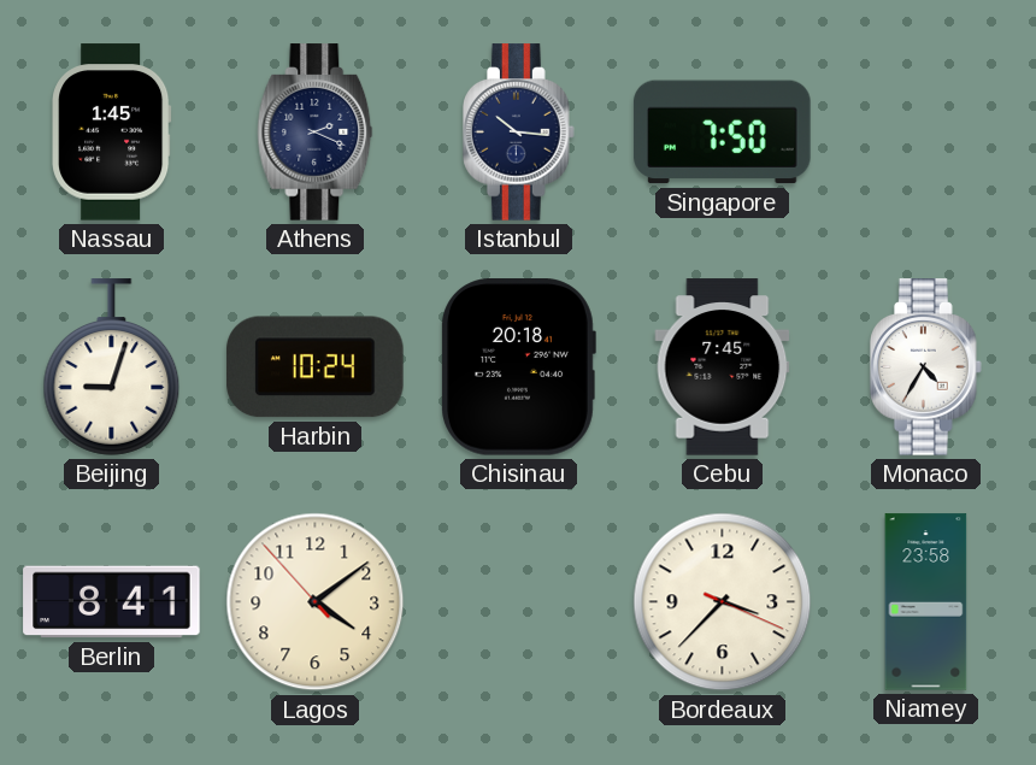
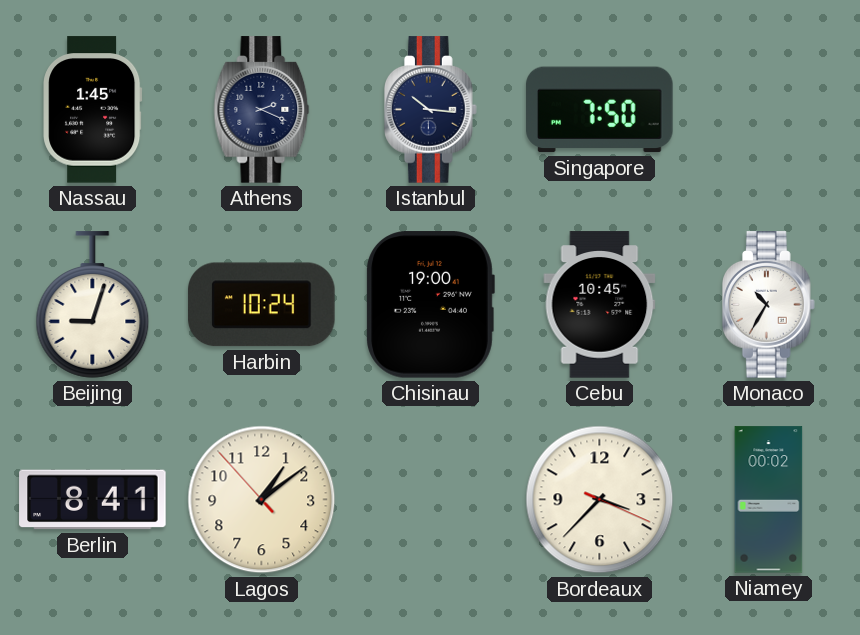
Chisinau: 20:18 -> 19:00
Cebu: 7:45 -> 10:45
Monaco: 4:35 -> 10:35
Lagos: 4:08 -> 1:08
Niamey: 23:58 -> 00:02
